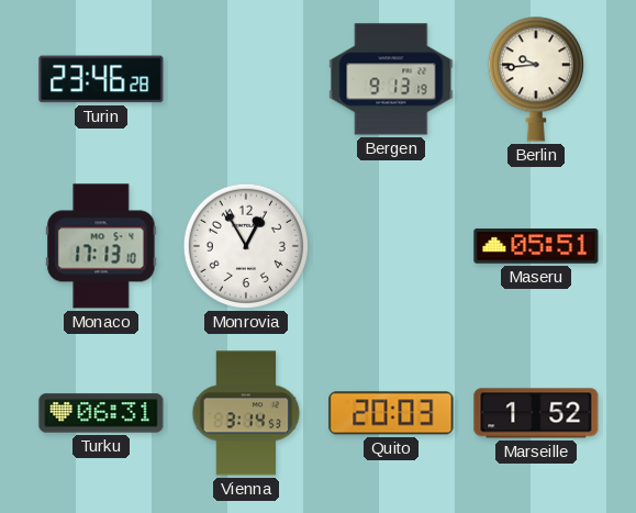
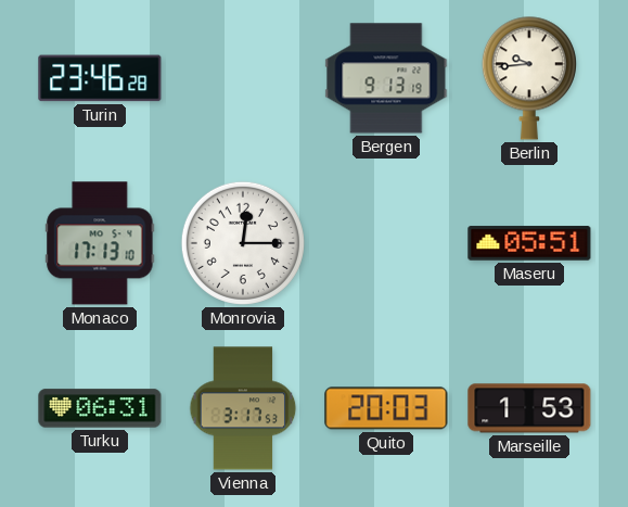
Monrovia: 12:55 -> 12:15
Vienna: 3:14 -> 3:17
Marseille: 1:52 -> 1:53
